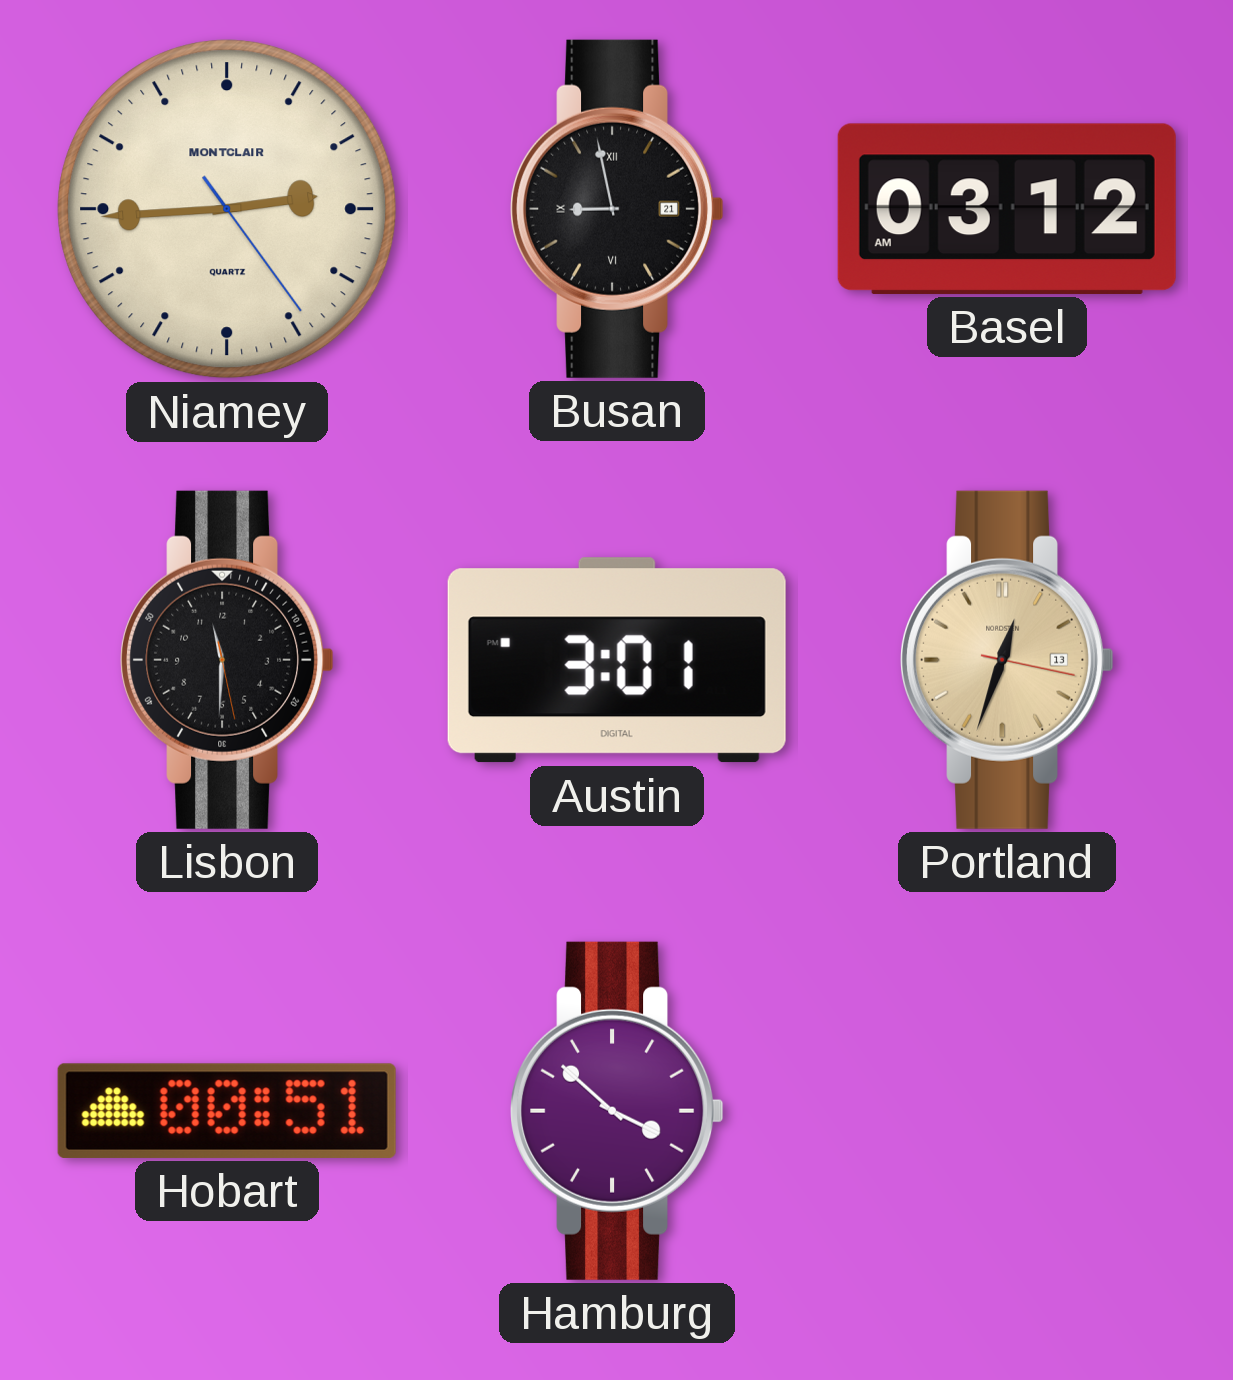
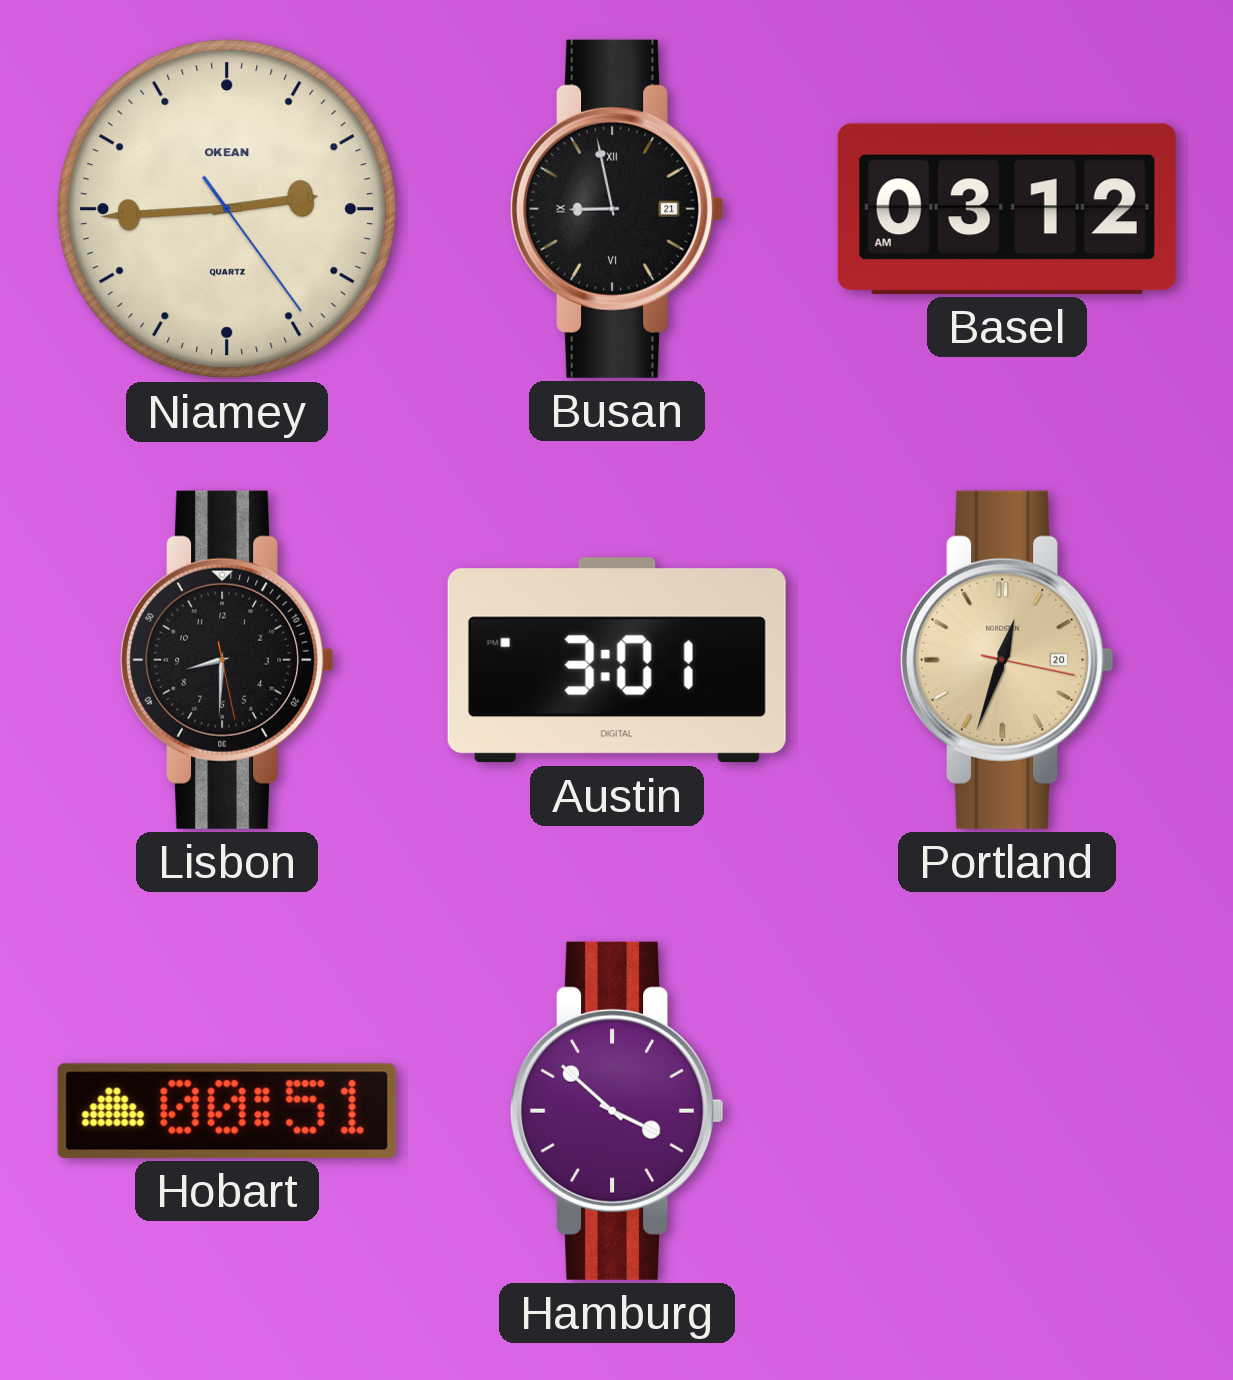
Niamey brand: MONTCLAIR -> OKEAN
Lisbon: 11:30 -> 8:30
Portland date: 13 -> 20
